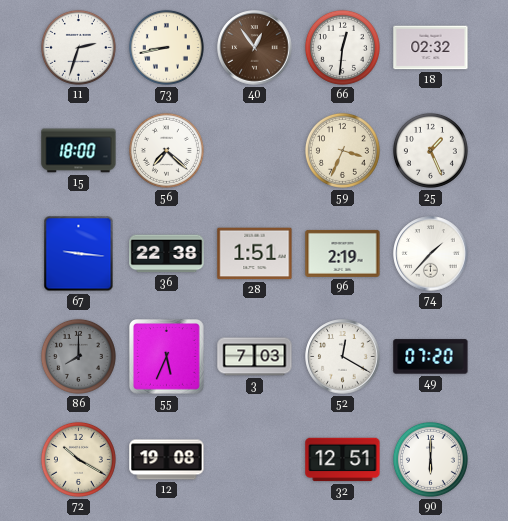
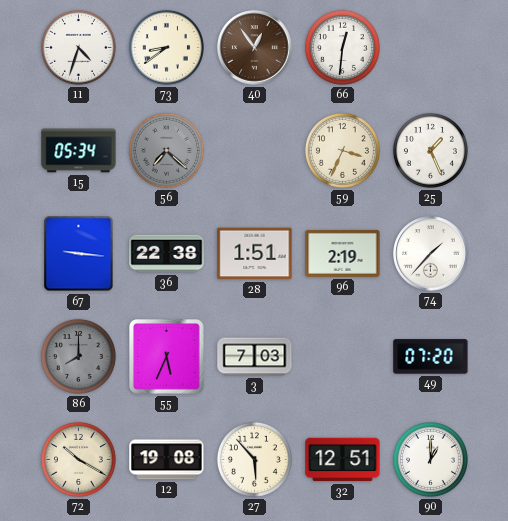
11: 2:33 -> 4:33
73: 8:43 -> 8:39
18: 02:32 -> none
15: 18:00 -> 05:34
56 dial: white -> grey
52: 12:20 -> none
27: none -> 5:53
90: 6:00 -> 1:00
